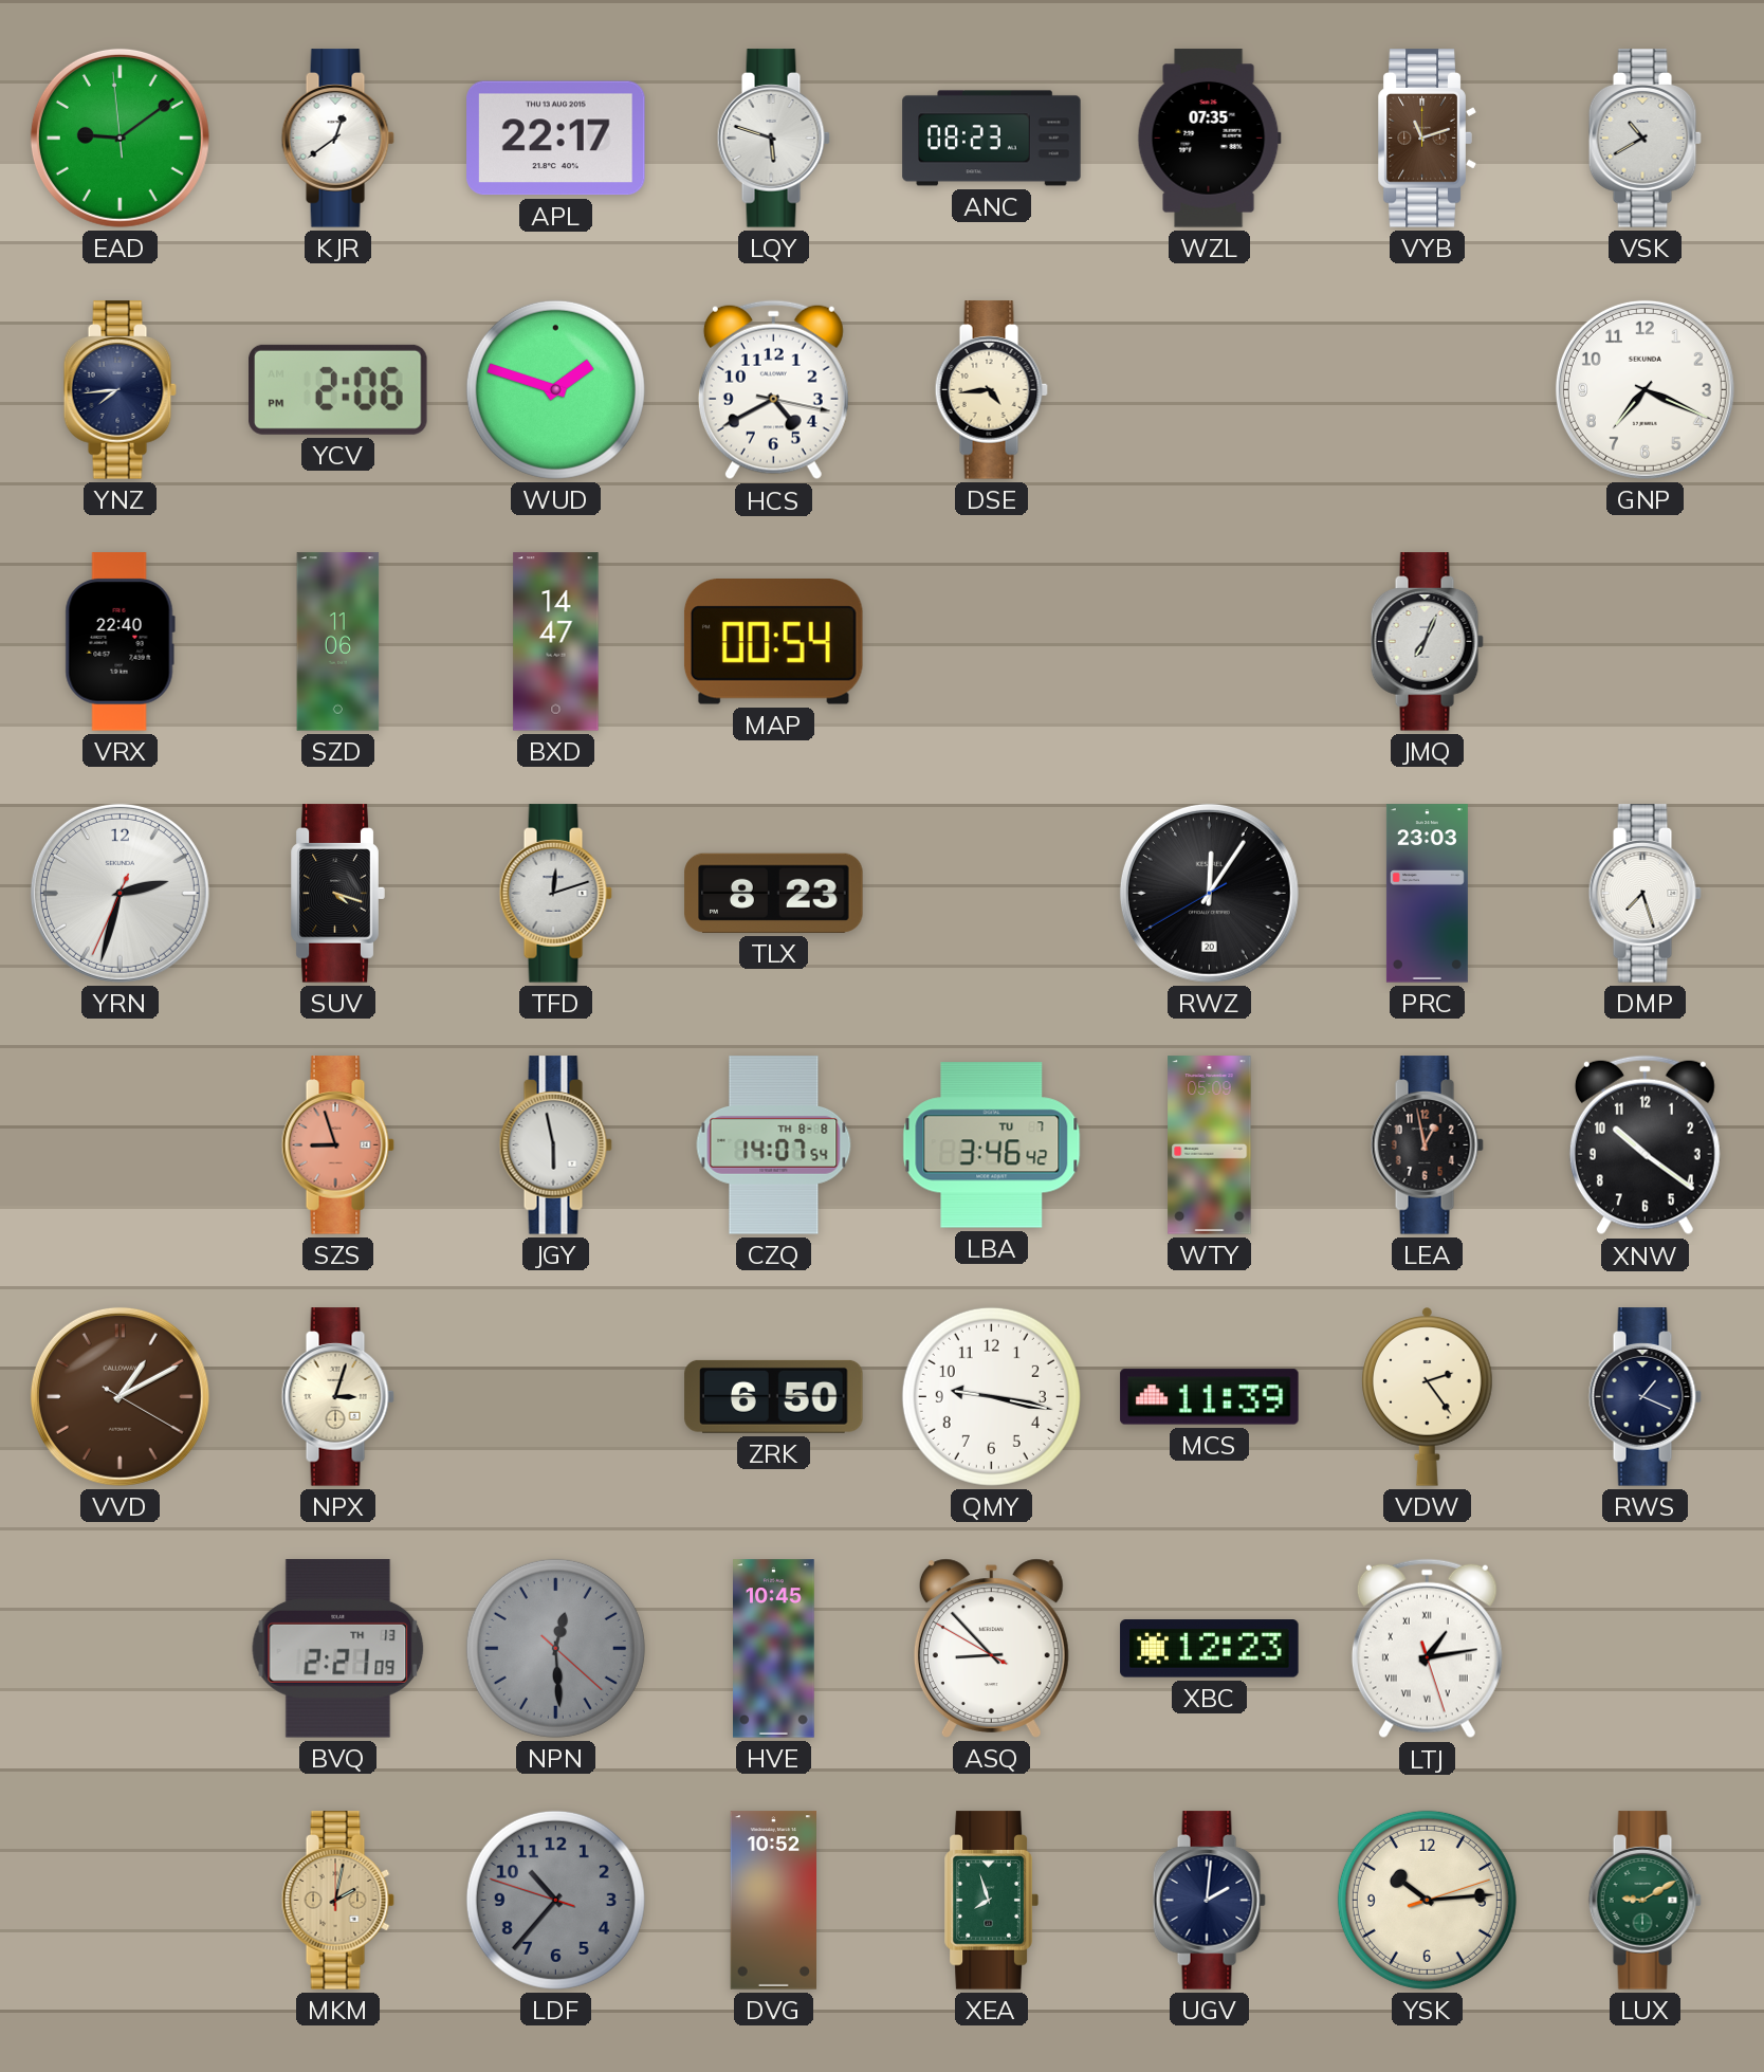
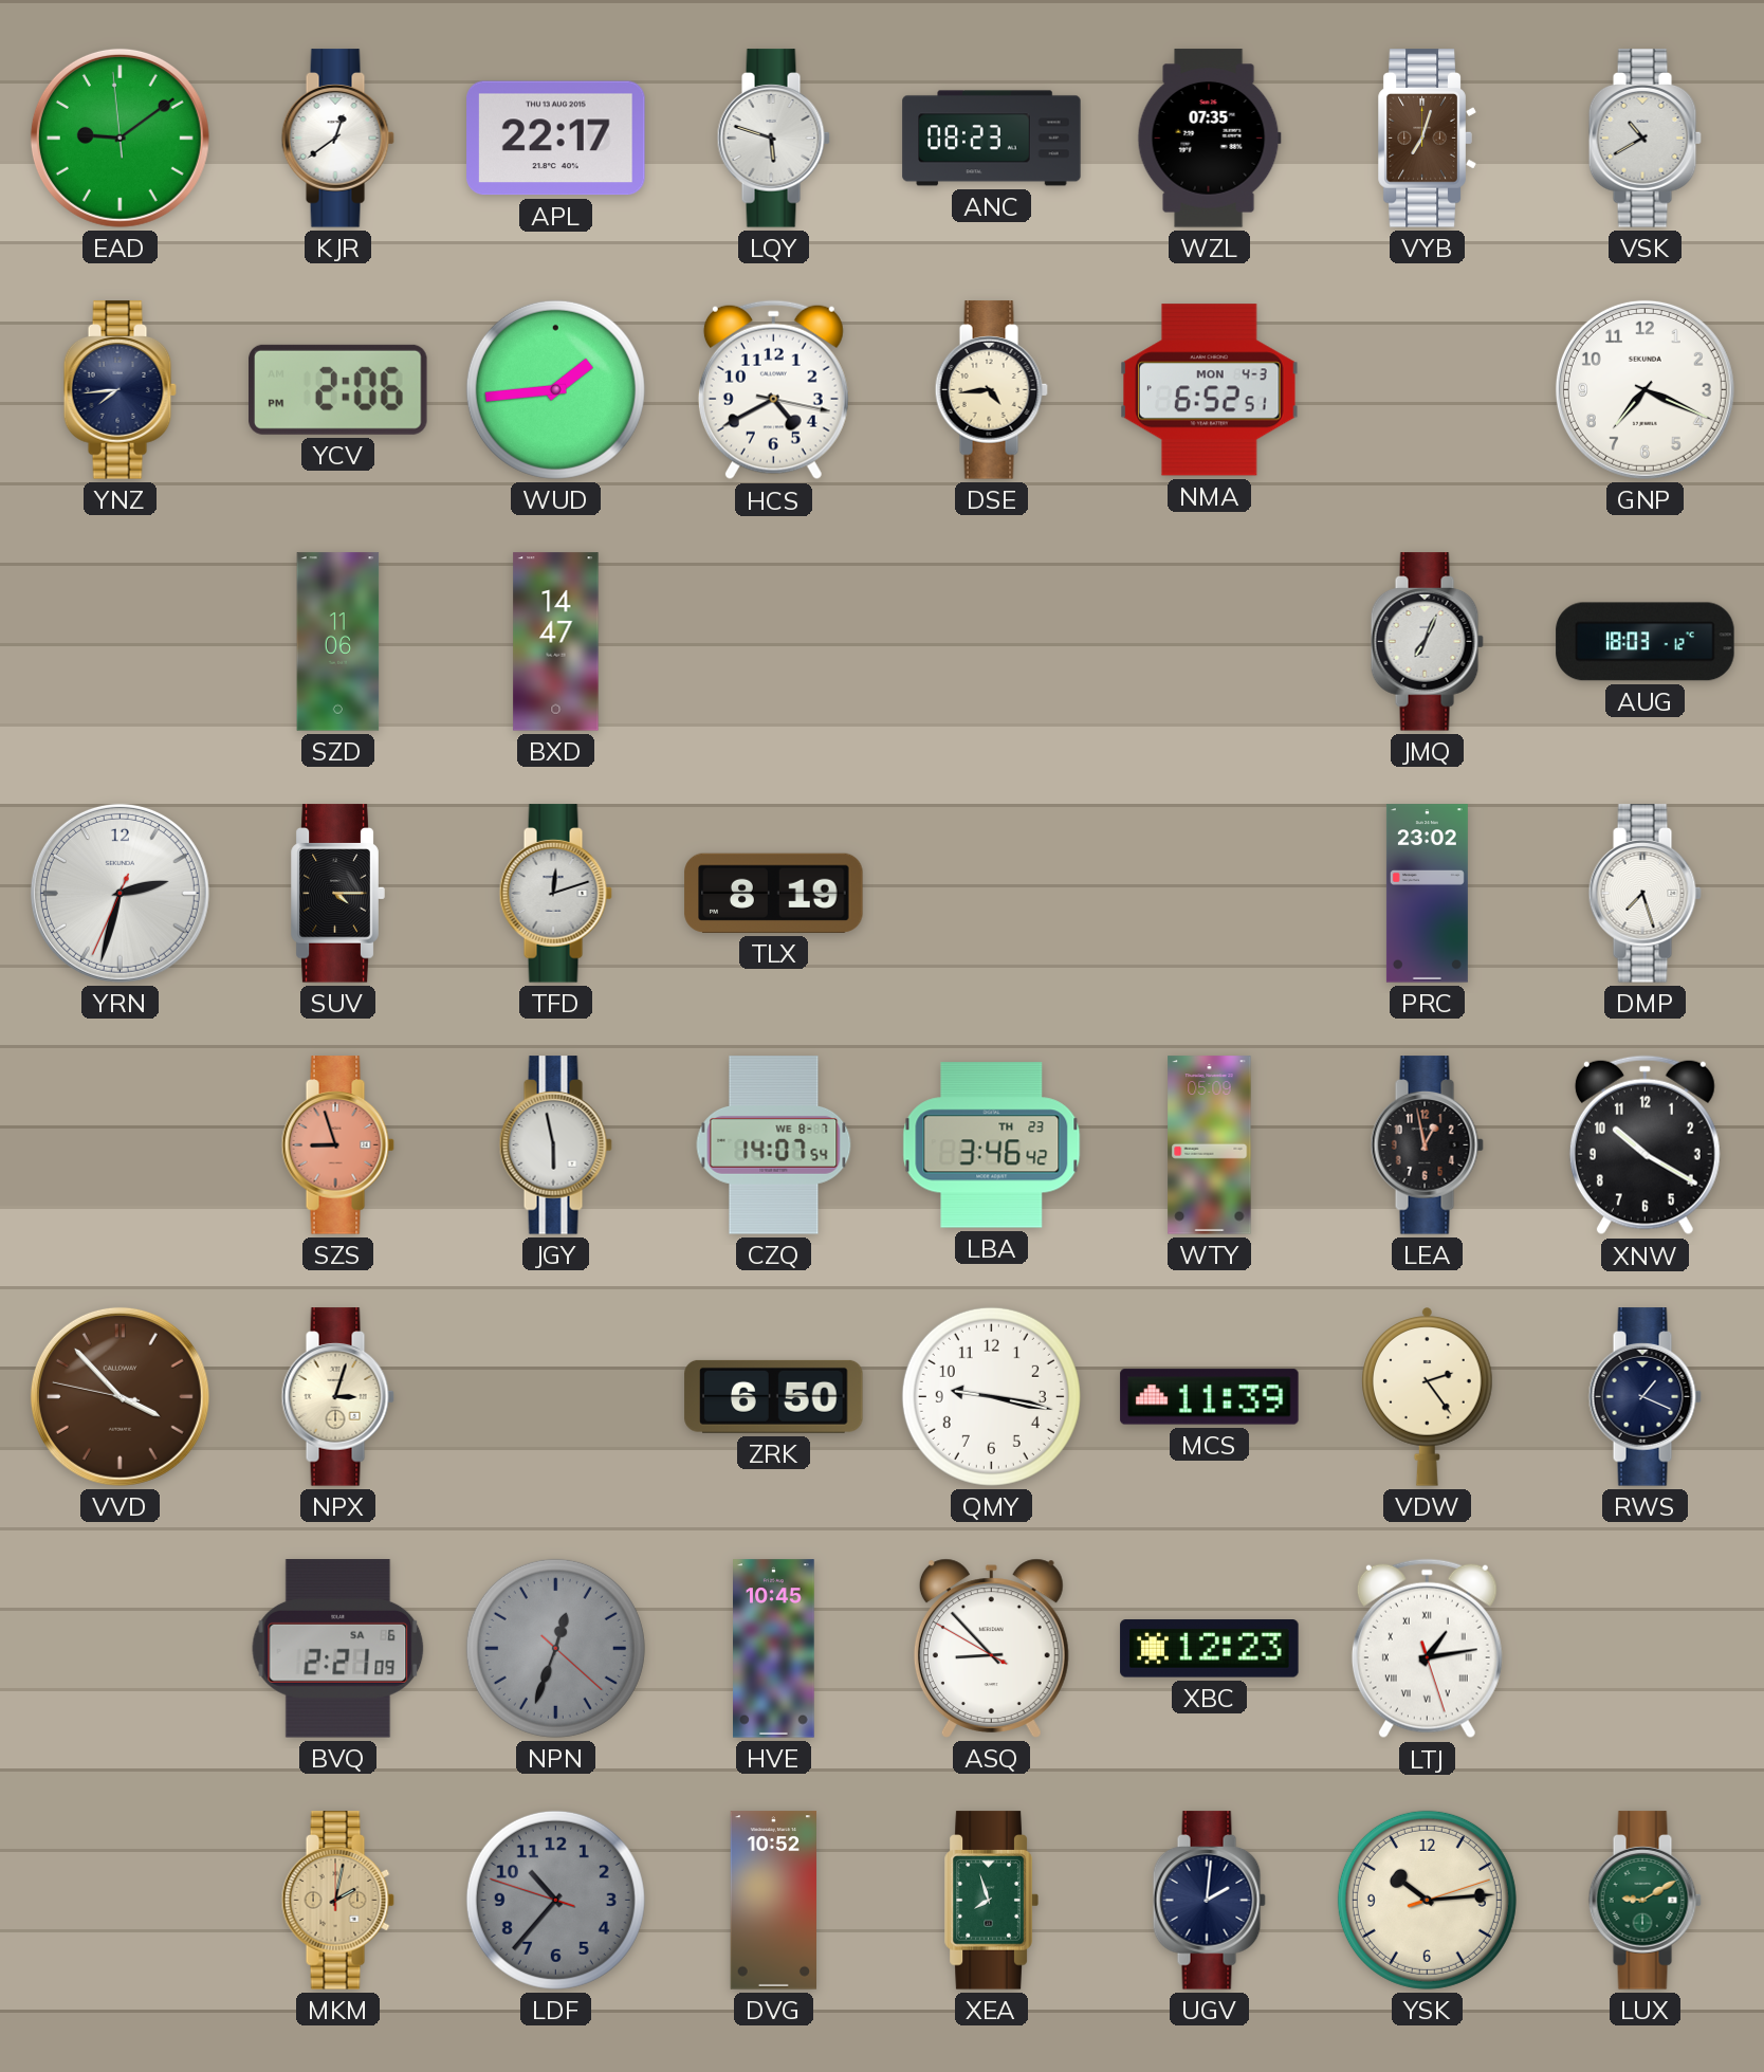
VYB: 11:12 -> 7:03
WUD: 1:48 -> 1:44
NMA: none -> 6:52
VRX: 22:40 -> none
MAP: 00:54 -> none
AUG: none -> 18:03
SUV: 4:18 -> 4:15
TLX: 8:23 -> 8:19
RWZ: 12:05 -> none
PRC: 23:03 -> 23:02
CZQ date: TH 8-8 -> WE 8-7
LBA date: TU 7 -> TH 23
XNW: 10:21 -> 10:20
VVD: 1:10 -> 3:52
BVQ date: TH 13 -> SA 6
NPN: 12:29 -> 12:33
